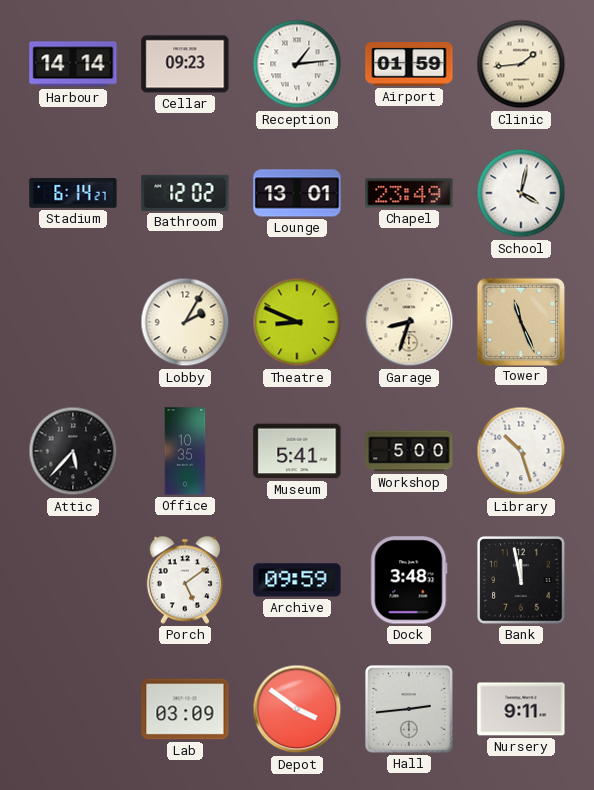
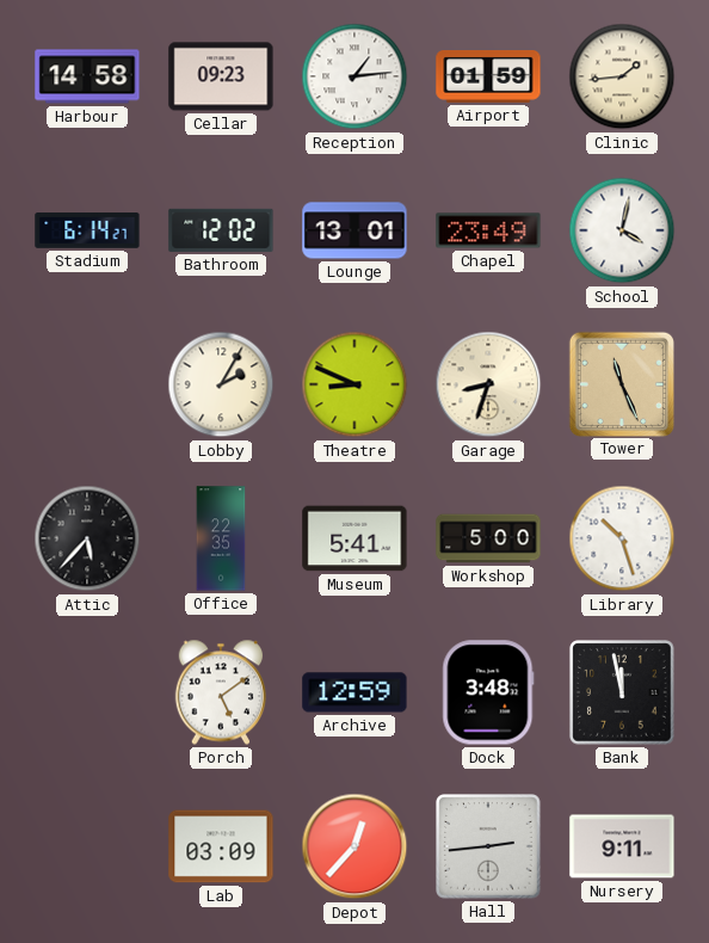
Harbour: 14:14 -> 14:58
Office: 10:35 -> 22:35
Archive: 09:59 -> 12:59
Depot: 3:51 -> 12:37
